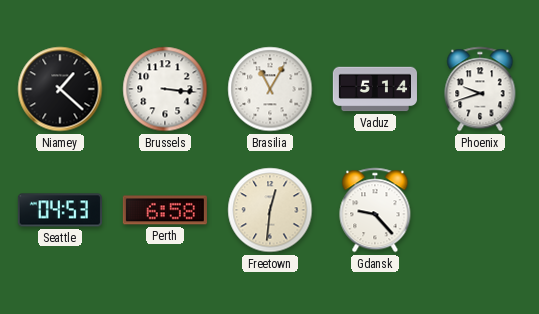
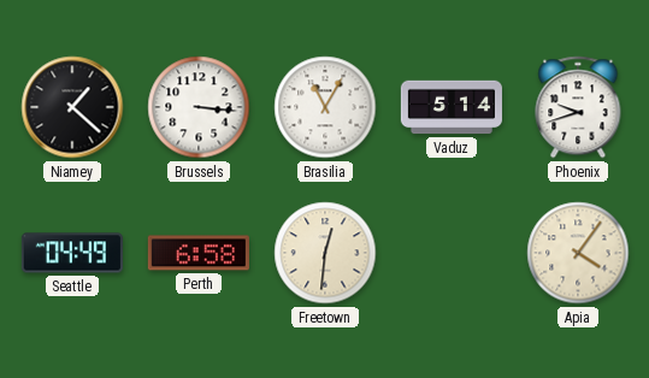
Seattle: 04:53 -> 04:49
Gdansk: 9:23 -> none
Apia: none -> 4:06
